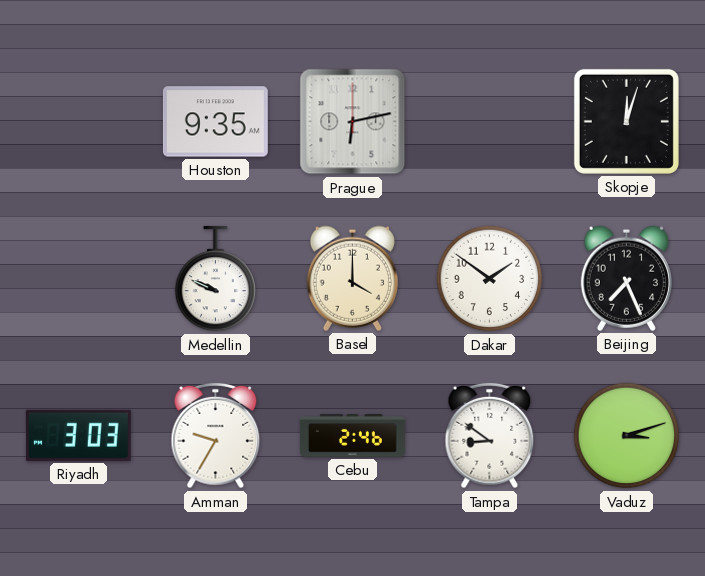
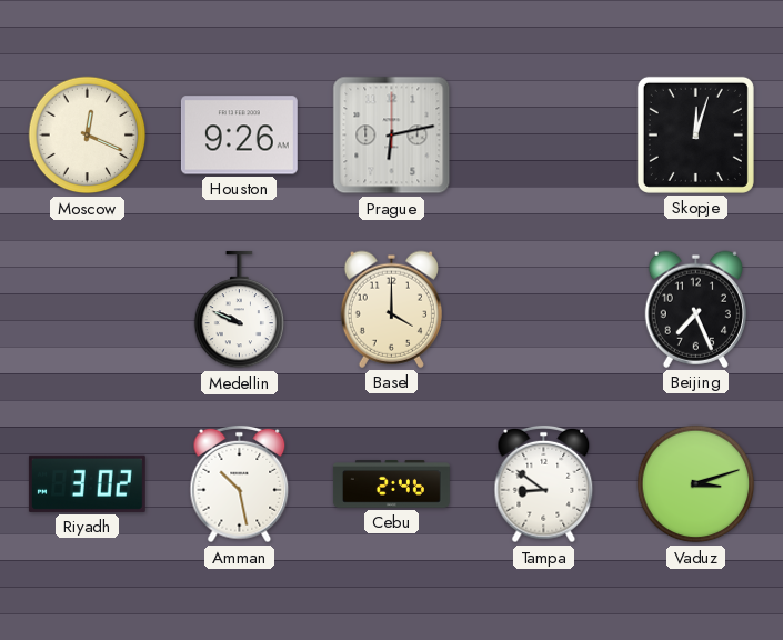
Moscow: none -> 12:19
Houston: 9:35 -> 9:26
Dakar: 1:51 -> none
Riyadh: 3:03 -> 3:02
Amman: 9:35 -> 10:28
